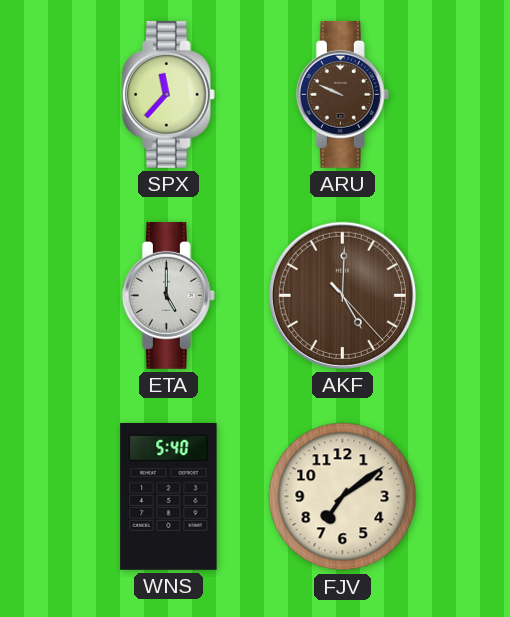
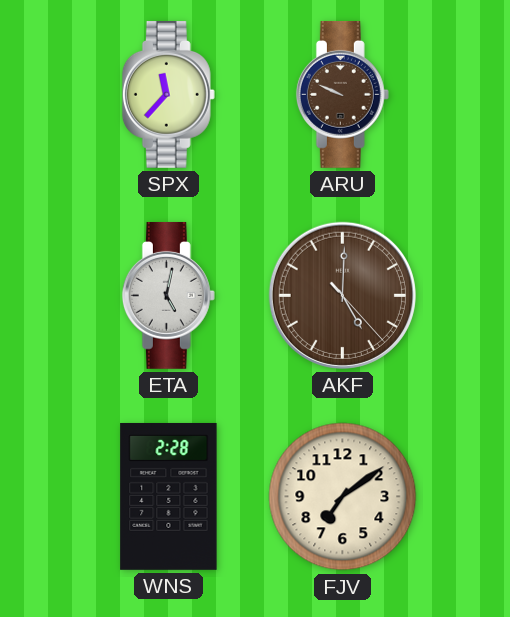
ETA: 5:00 -> 5:02
WNS: 5:40 -> 2:28
